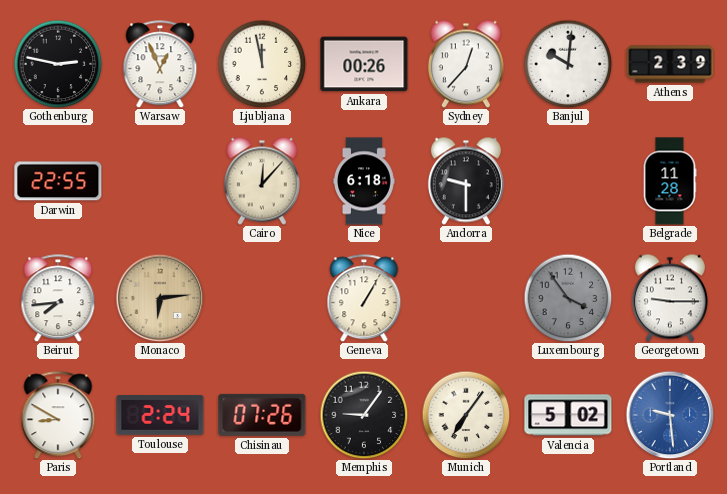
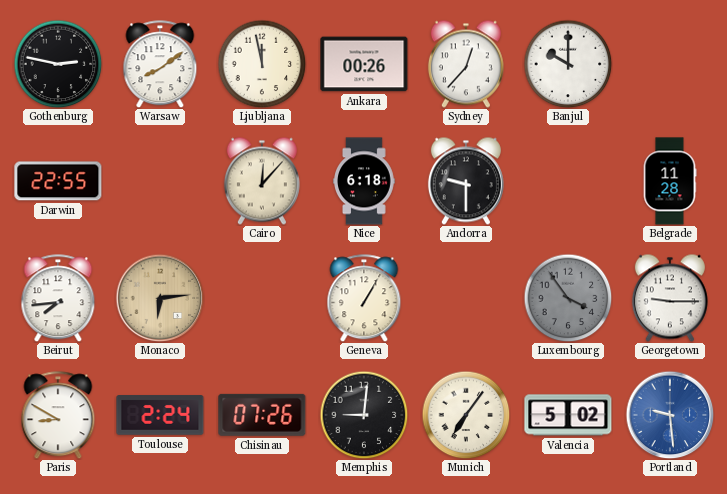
Warsaw: 12:56 -> 8:09
Banjul: 10:01 -> 10:00
Athens: 2:39 -> none
Memphis: 9:06 -> 9:01
